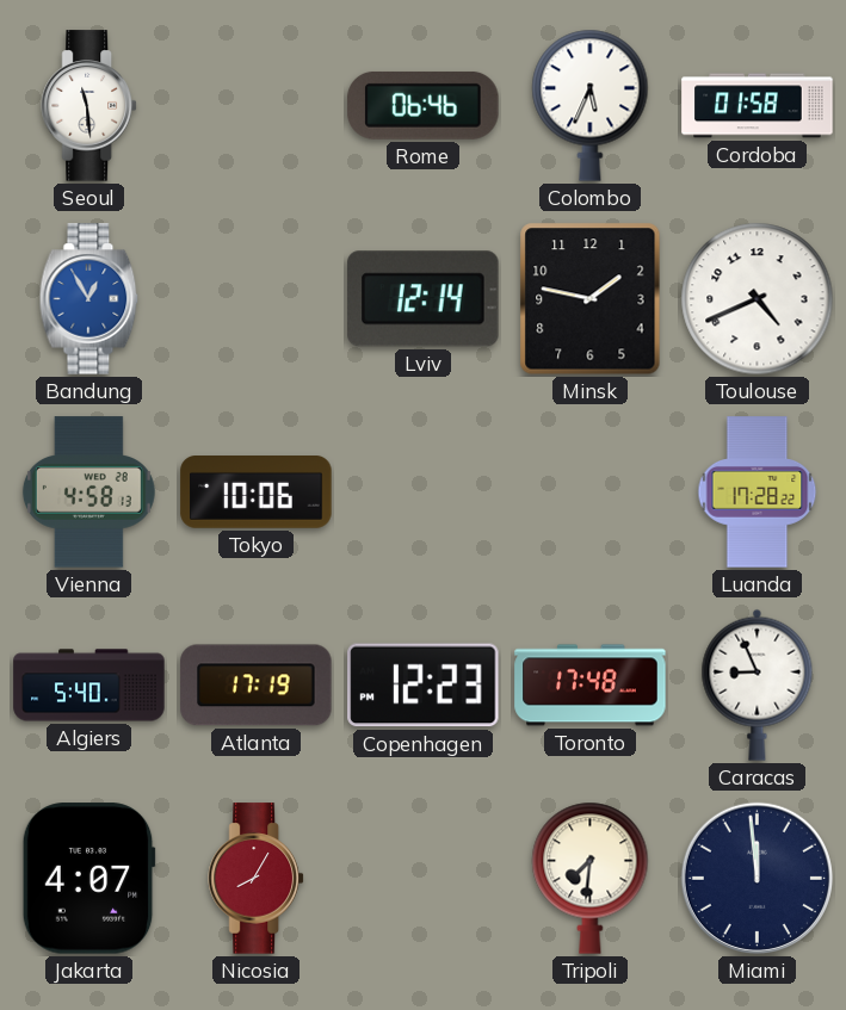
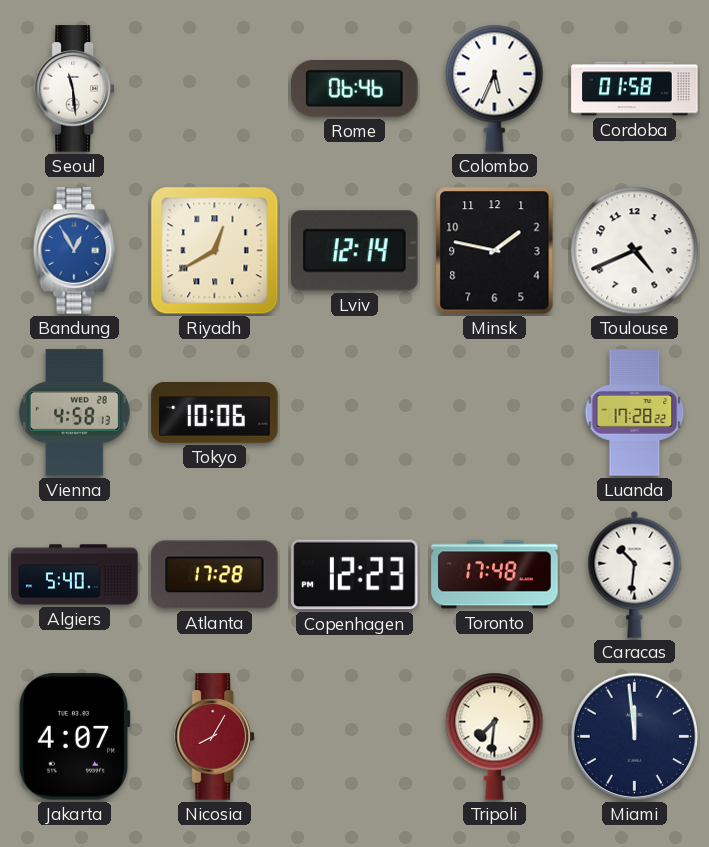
Riyadh: none -> 12:40
Atlanta: 17:19 -> 17:28
Caracas: 8:56 -> 10:31
